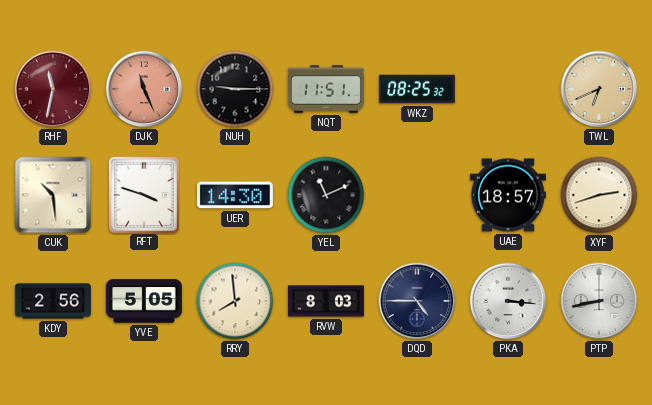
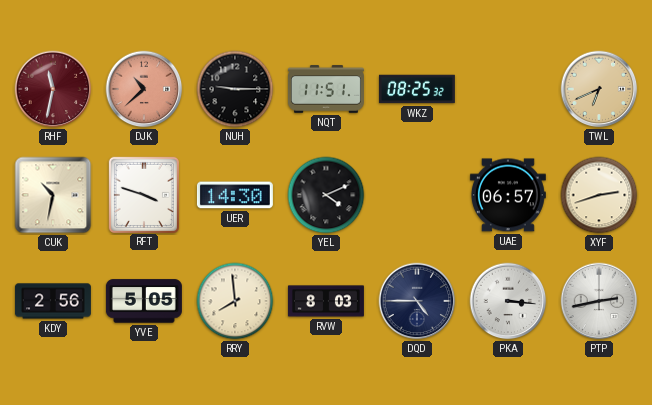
DJK: 11:26 -> 10:38
CUK: 10:29 -> 10:32
YEL: 11:11 -> 4:11
UAE: 18:57 -> 06:57
PTP: 8:43 -> 2:43
